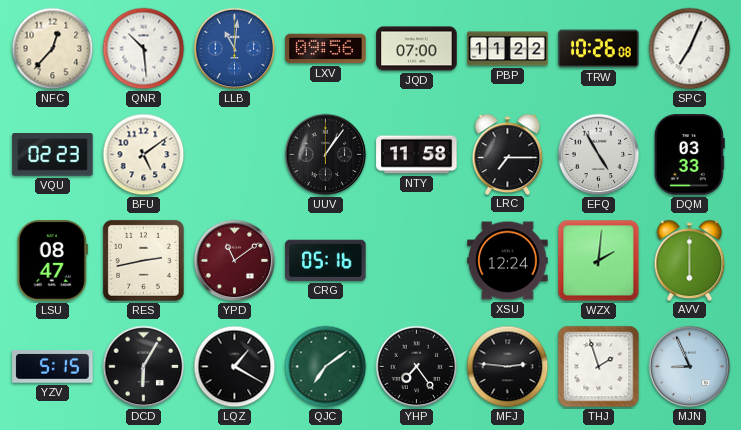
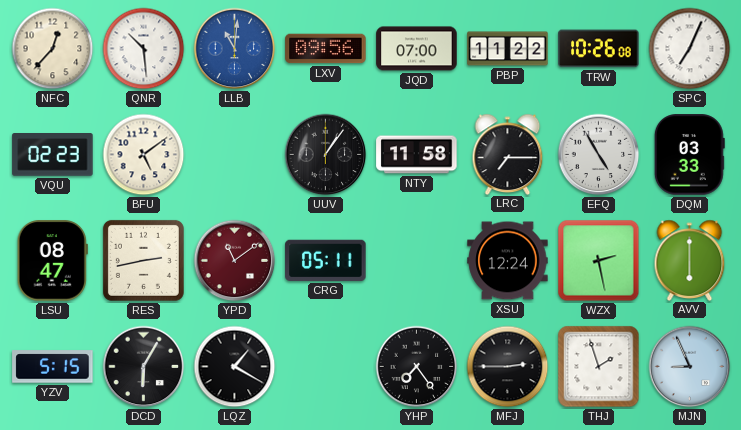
CRG: 05:16 -> 05:11
WZX: 2:01 -> 2:28
QJC: 7:09 -> none
MFJ: 2:46 -> 2:45
